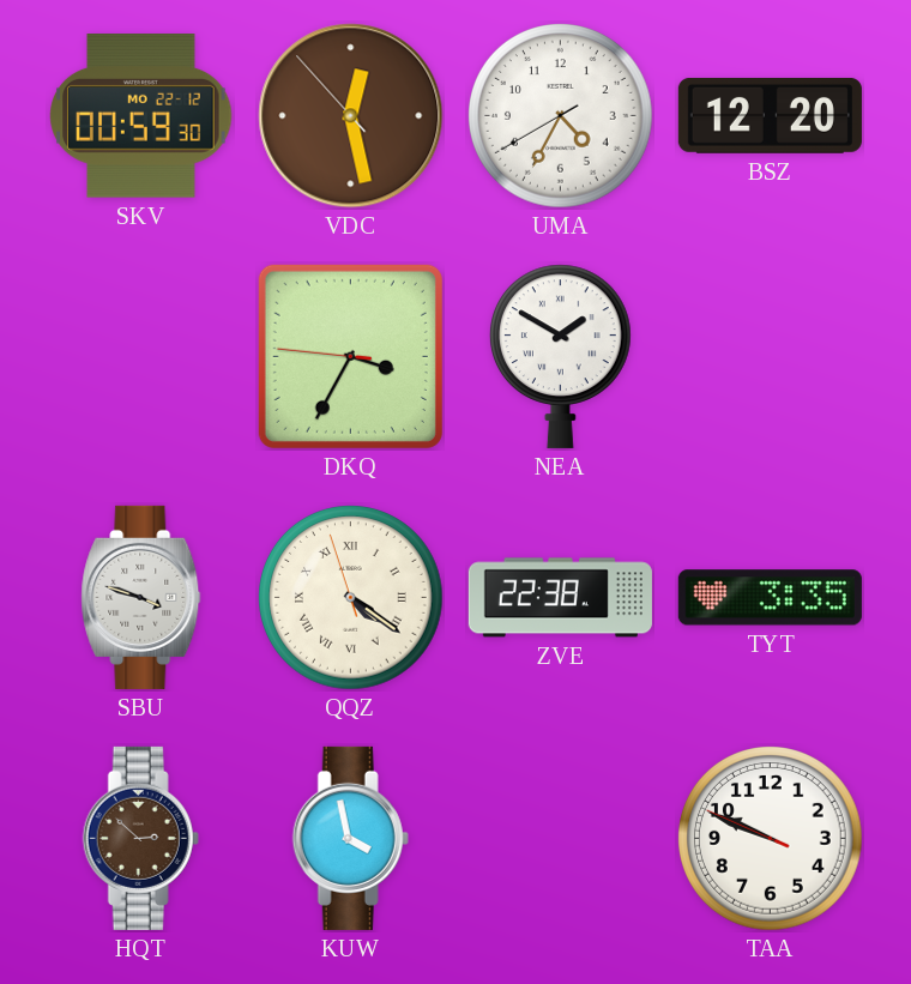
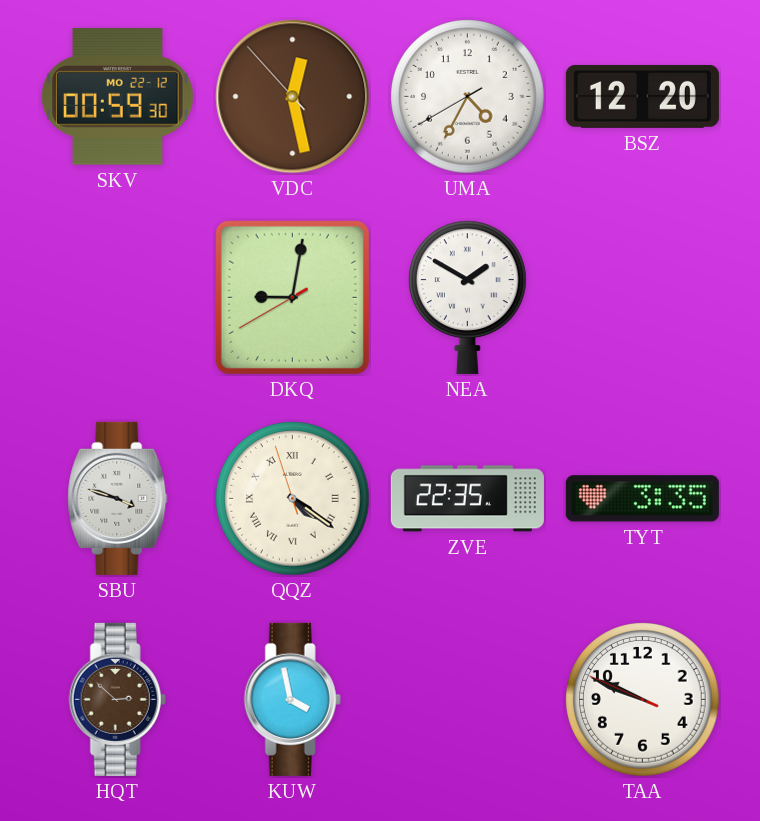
DKQ: 3:34 -> 9:01
ZVE: 22:38 -> 22:35
